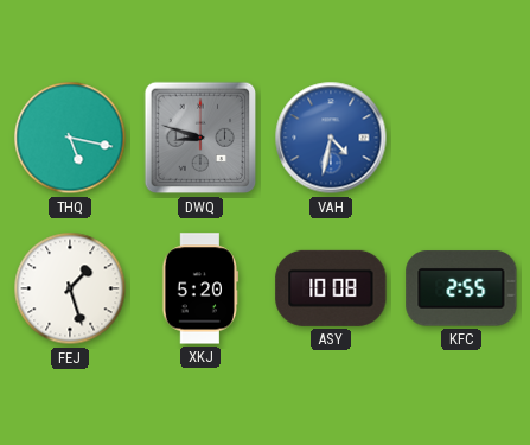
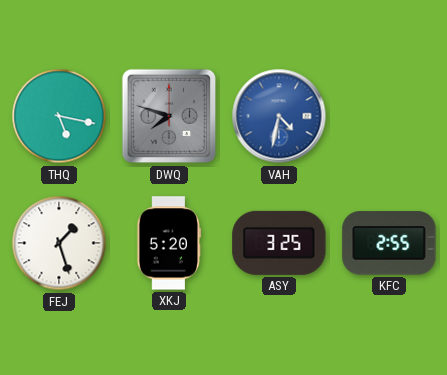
DWQ: 8:48 -> 7:48
ASY: 10:08 -> 3:25
